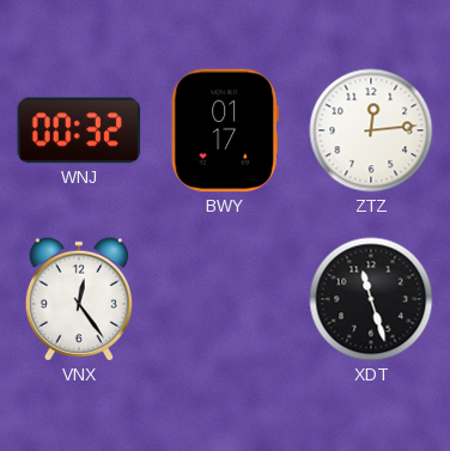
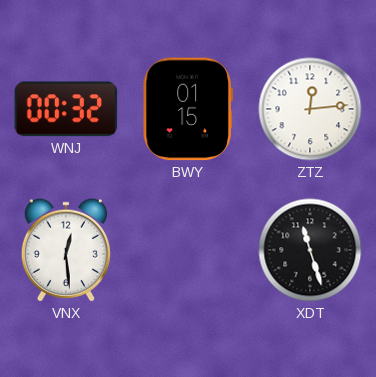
BWY: 01:17 -> 01:15
VNX: 12:24 -> 12:29
